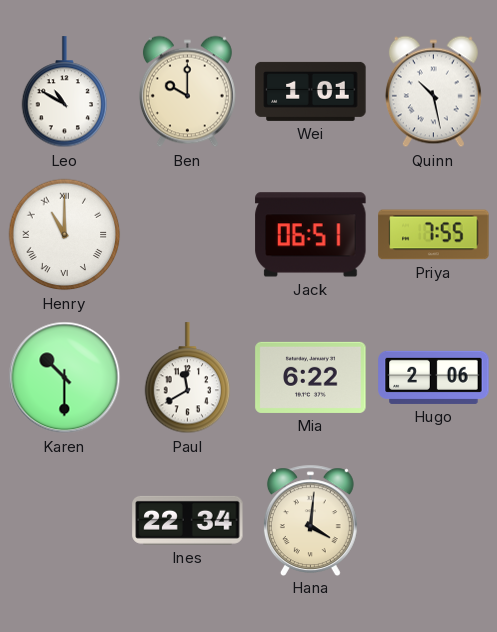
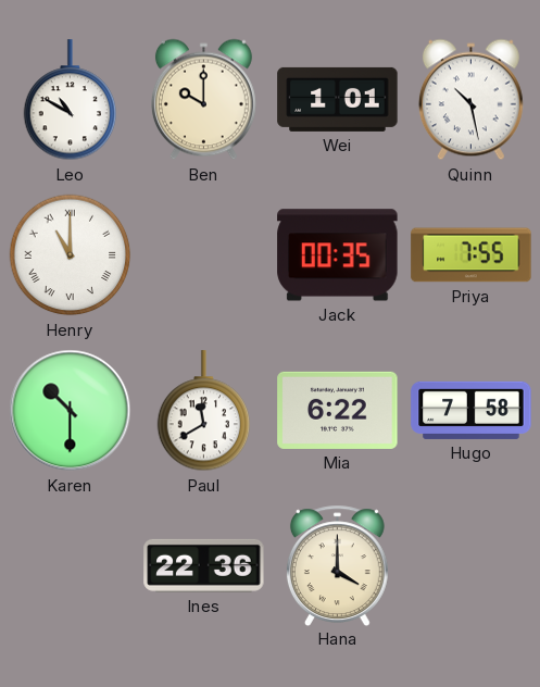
Jack: 06:51 -> 00:35
Hugo: 2:06 -> 7:58
Ines: 22:34 -> 22:36
Hana: 4:01 -> 4:00
